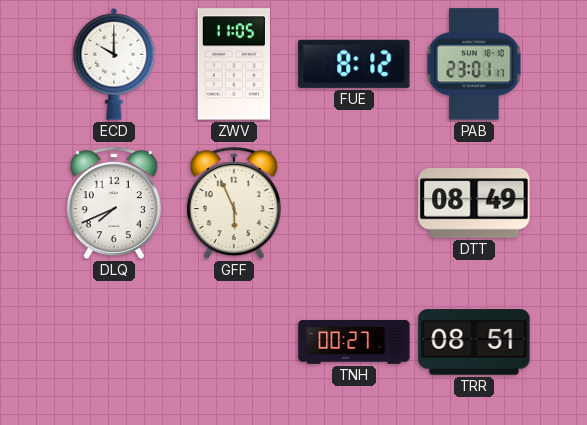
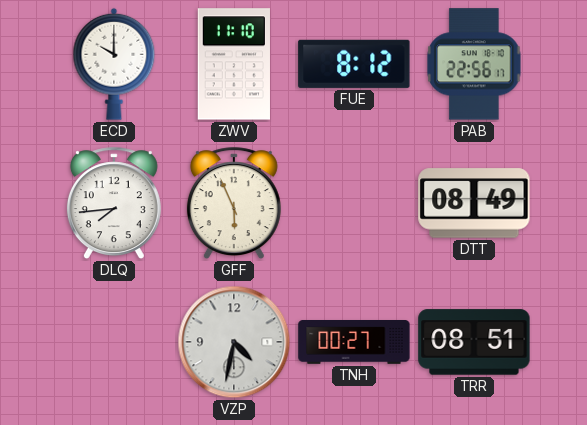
ZWV: 11:05 -> 11:10
PAB: 23:01 -> 22:56
DLQ: 7:41 -> 7:44
VZP: none -> 4:32
